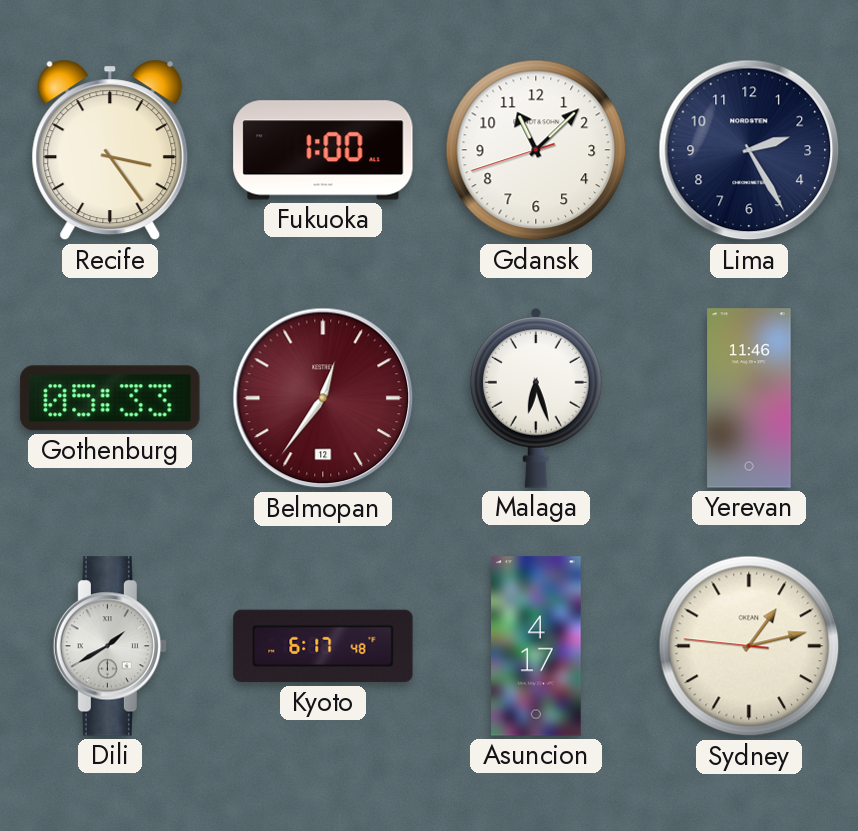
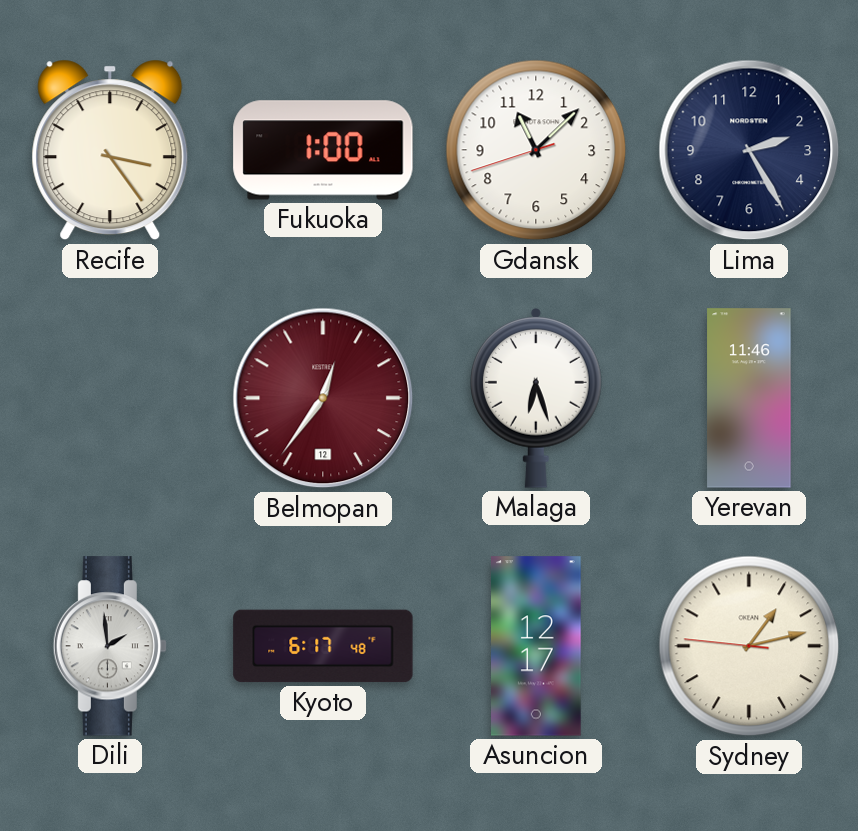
Gothenburg: 05:33 -> none
Dili: 1:40 -> 1:59
Asuncion: 4:17 -> 12:17
